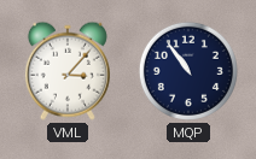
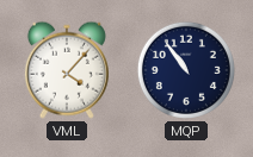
VML: 3:07 -> 4:07
